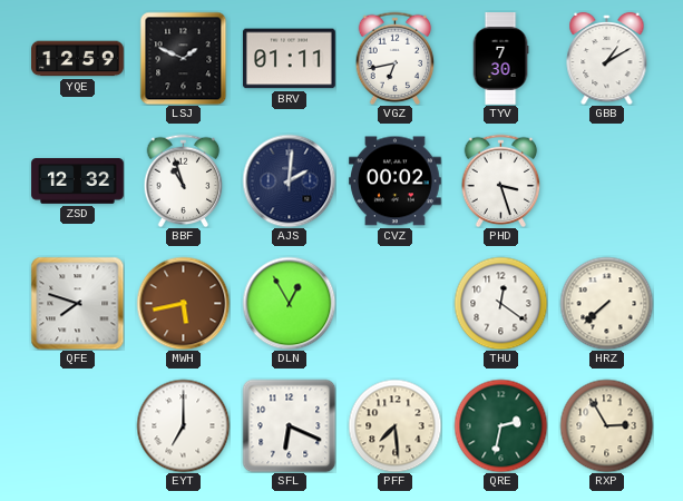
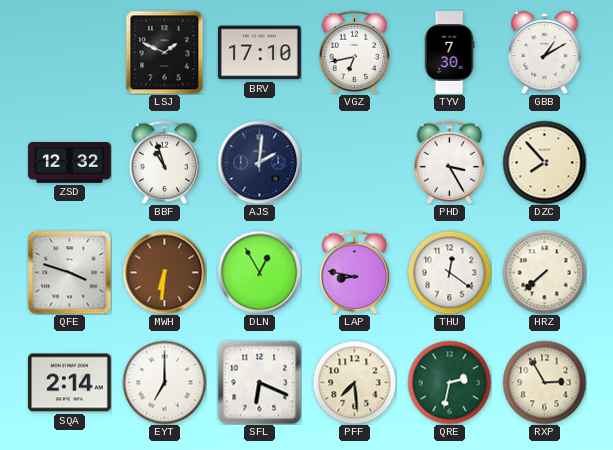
YQE: 12:59 -> none
BRV: 01:11 -> 17:10
CVZ: 00:02 -> none
PHD: 3:27 -> 3:25
DZC: none -> 7:53
QFE: 7:48 -> 3:48
MWH: 5:43 -> 6:31
LAP: none -> 8:47
SQA: none -> 2:14
